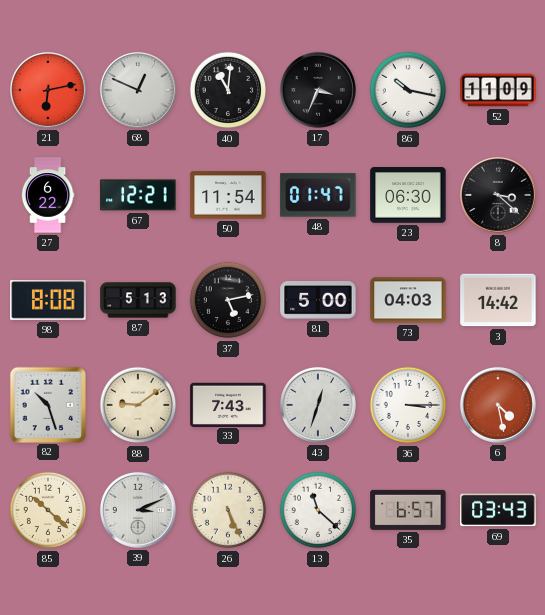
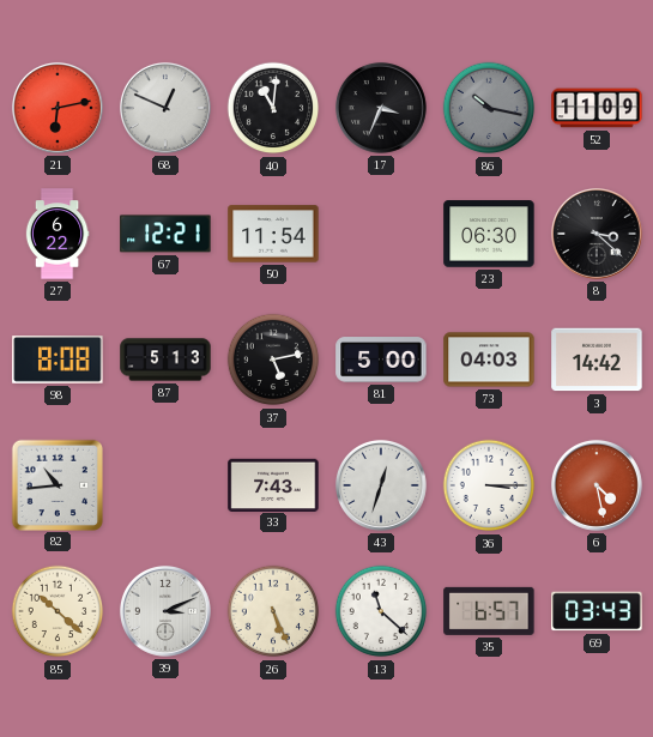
86 dial: white -> grey
48: 01:47 -> none
82: 10:27 -> 10:44
88: 9:09 -> none
